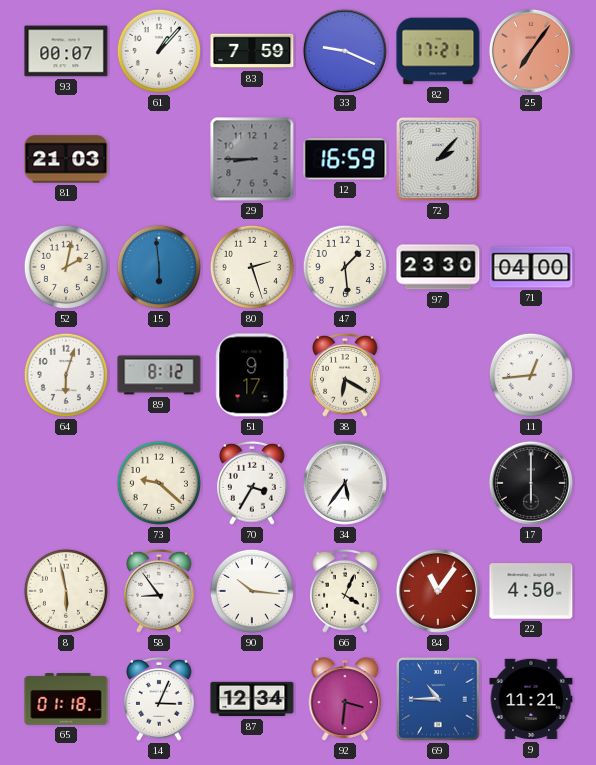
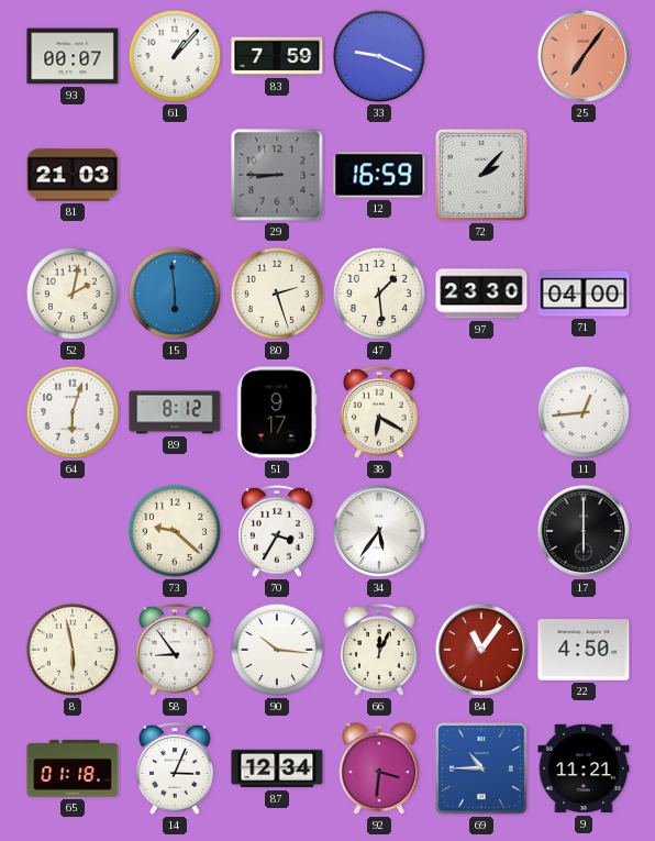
82: 17:21 -> none
66: 4:04 -> 12:04
